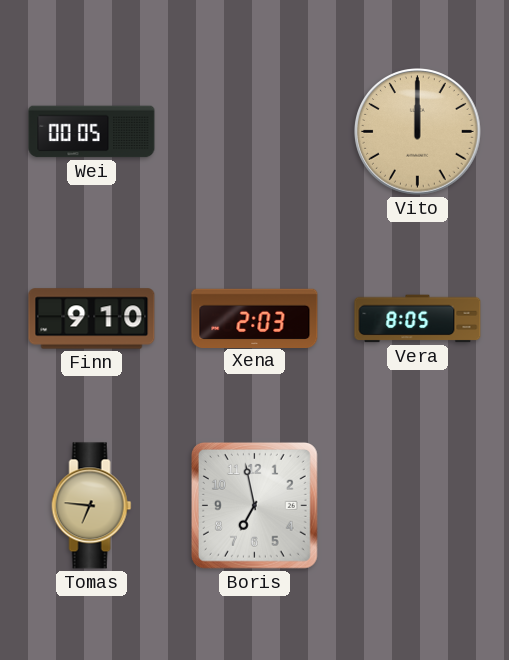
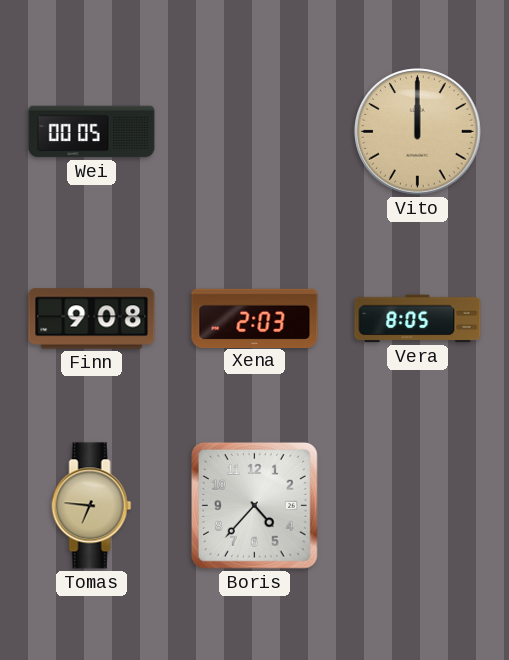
Finn: 9:10 -> 9:08
Boris: 6:58 -> 4:37
